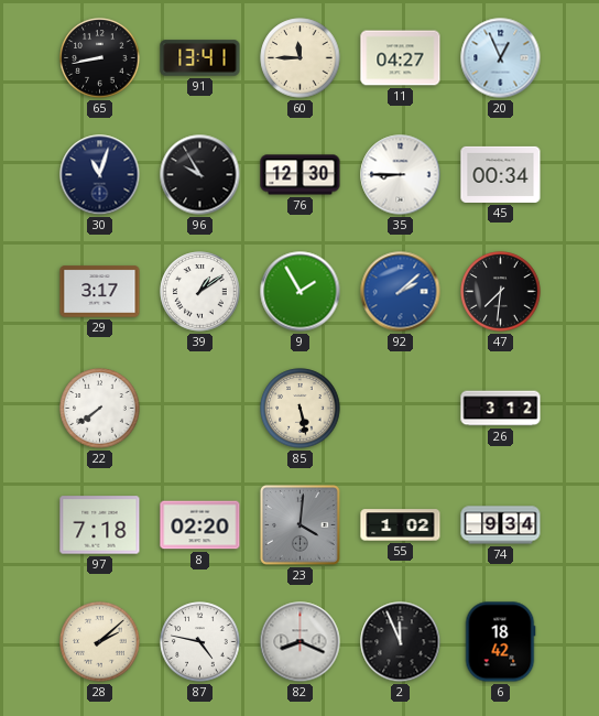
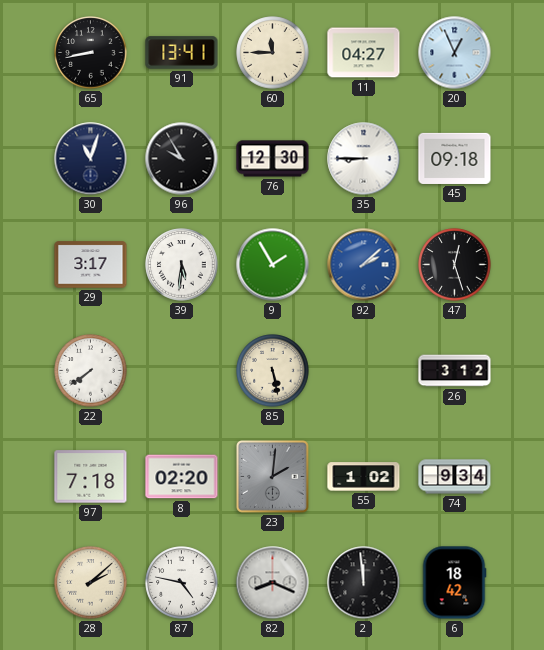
45: 00:34 -> 09:18
39: 1:09 -> 5:31
47: 7:31 -> 12:27
23: 4:01 -> 2:01
2: 11:56 -> 11:59
